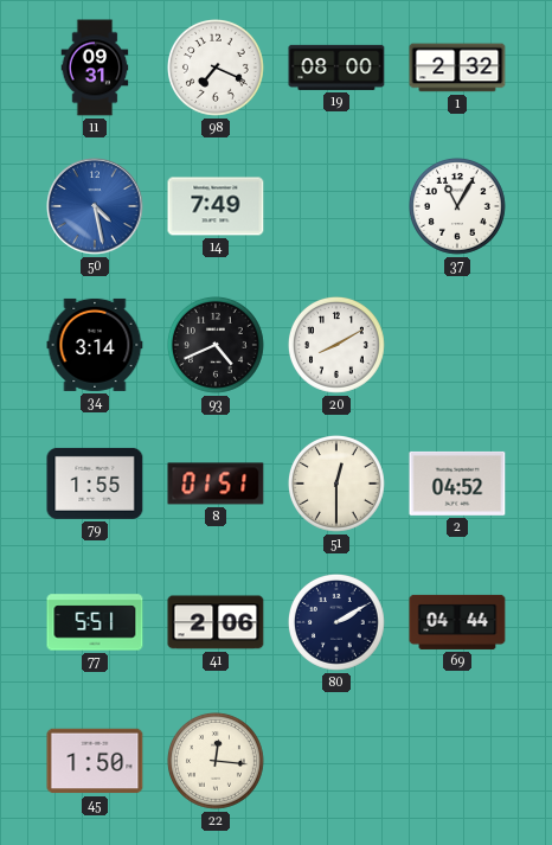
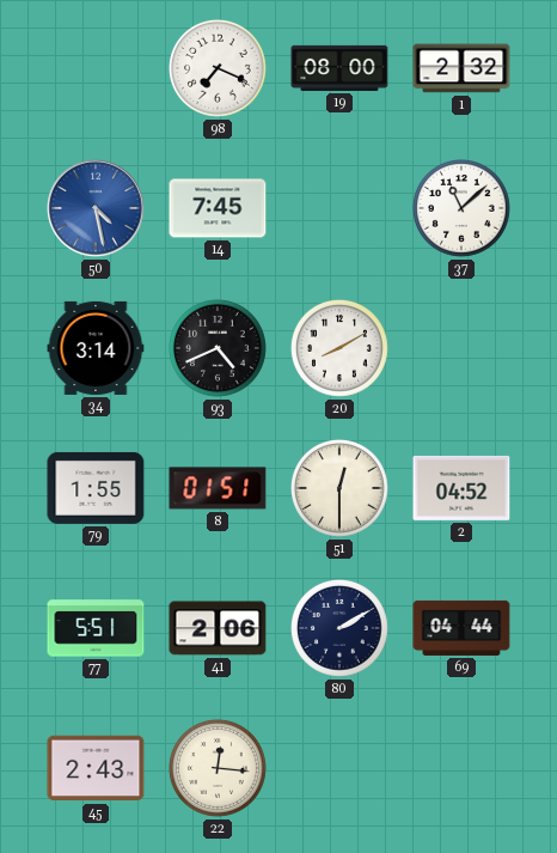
11: 09:31 -> none
14: 7:49 -> 7:45
37: 11:05 -> 11:08
45: 1:50 -> 2:43
